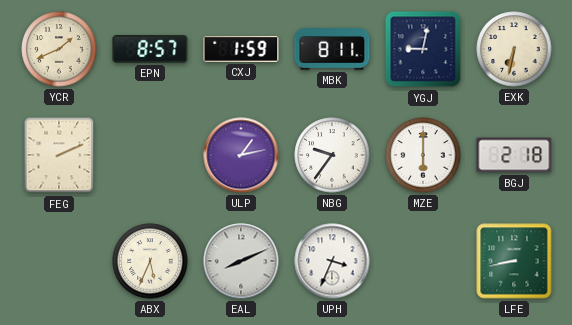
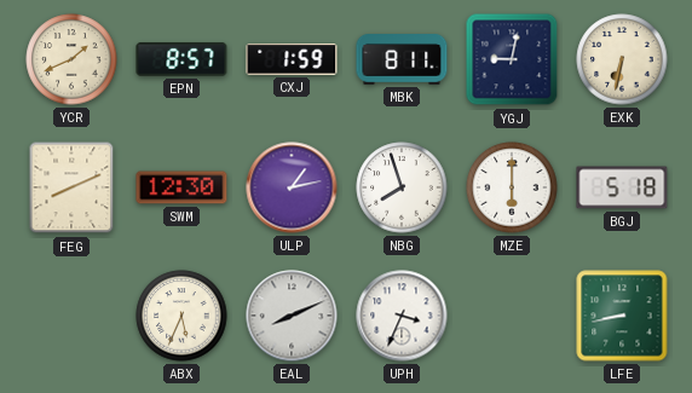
FEG: 2:11 -> 8:11
SWM: none -> 12:30
NBG: 9:36 -> 7:57
BGJ: 2:18 -> 5:18
